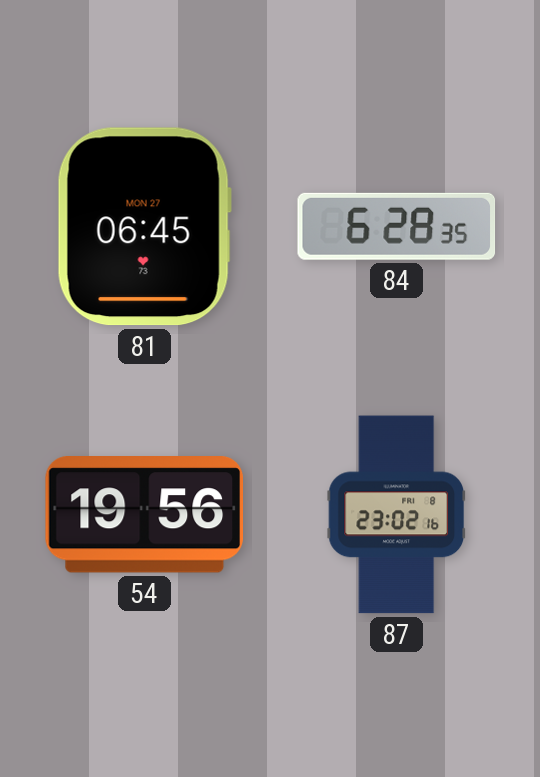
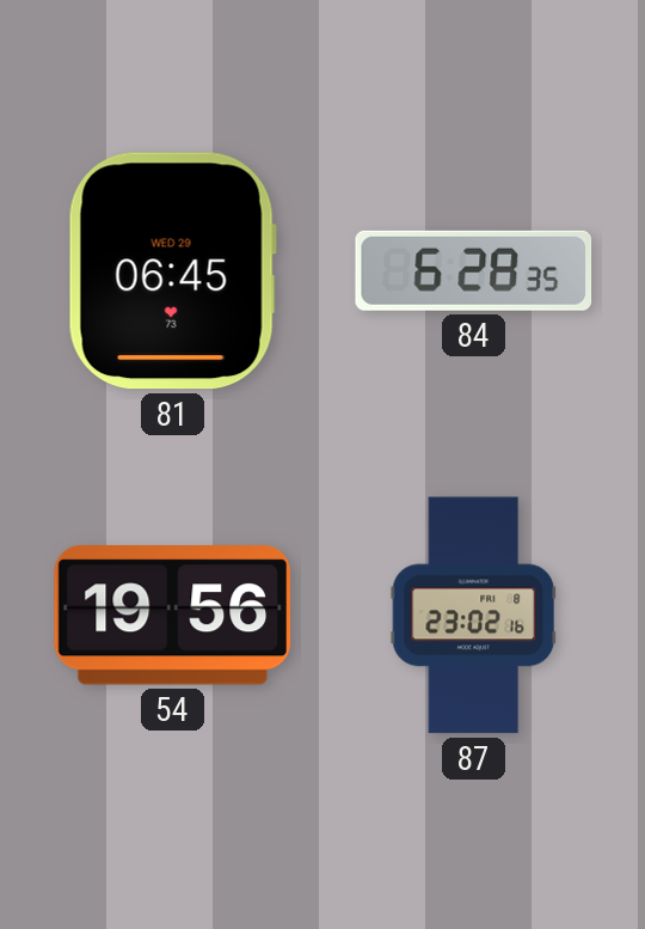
81 date: MON 27 -> WED 29
